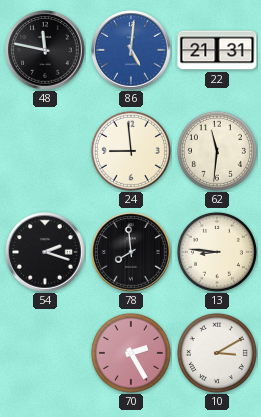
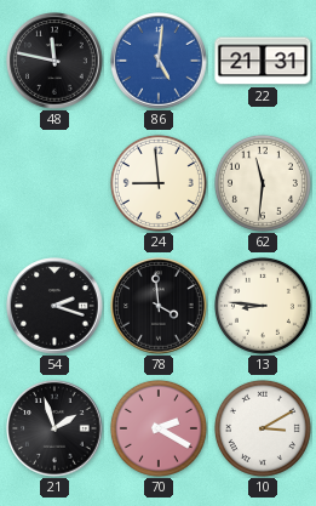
78: 7:59 -> 3:59
21: none -> 1:57
70: 2:25 -> 2:20
